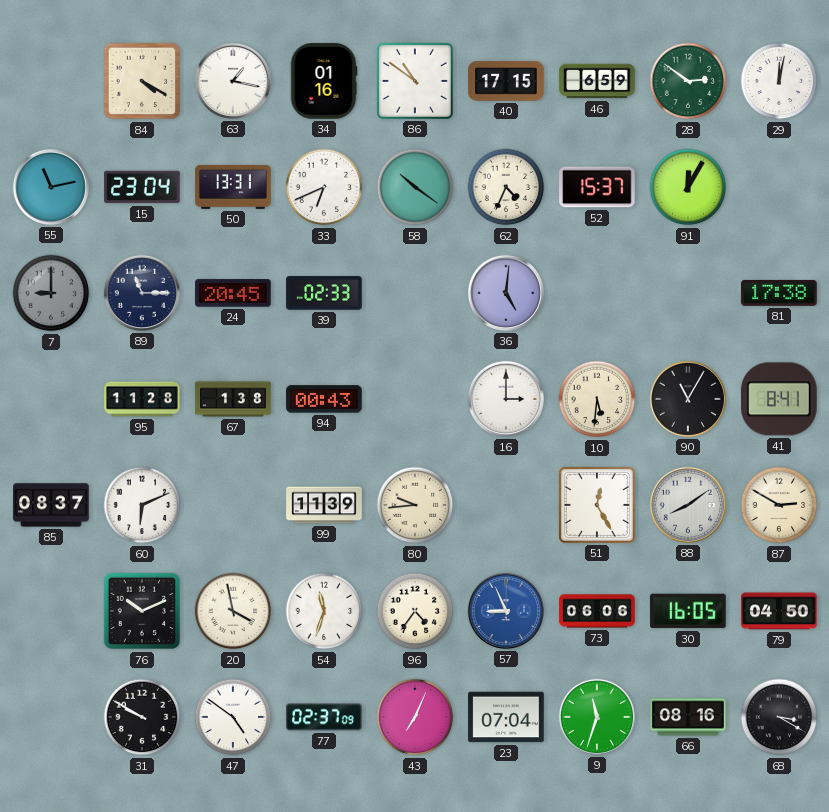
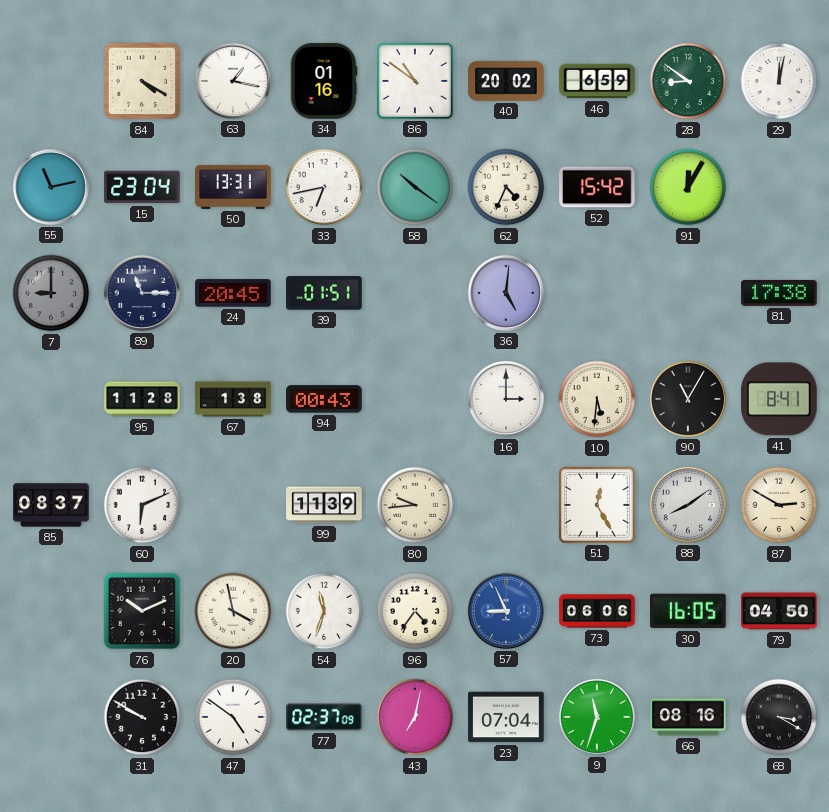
40: 17:15 -> 20:02
28: 2:51 -> 8:51
33: 6:41 -> 6:43
52: 15:37 -> 15:42
39: 02:33 -> 01:51
43: 7:04 -> 7:02
